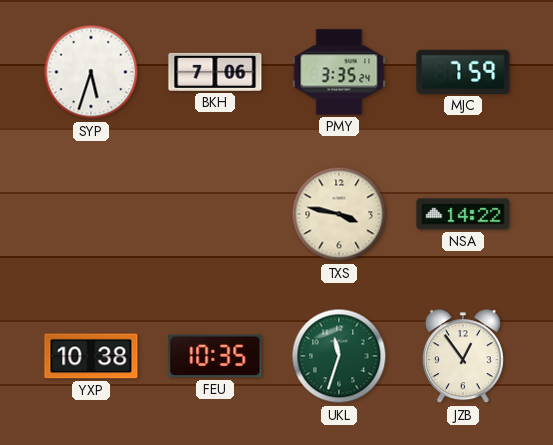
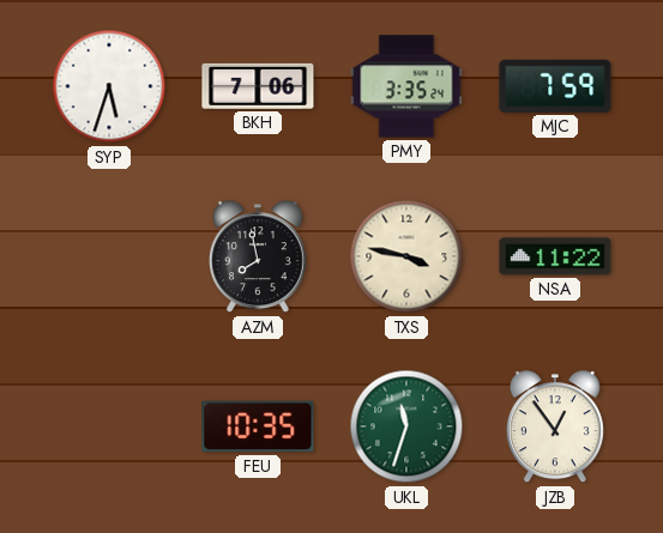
AZM: none -> 7:58
NSA: 14:22 -> 11:22
YXP: 10:38 -> none
